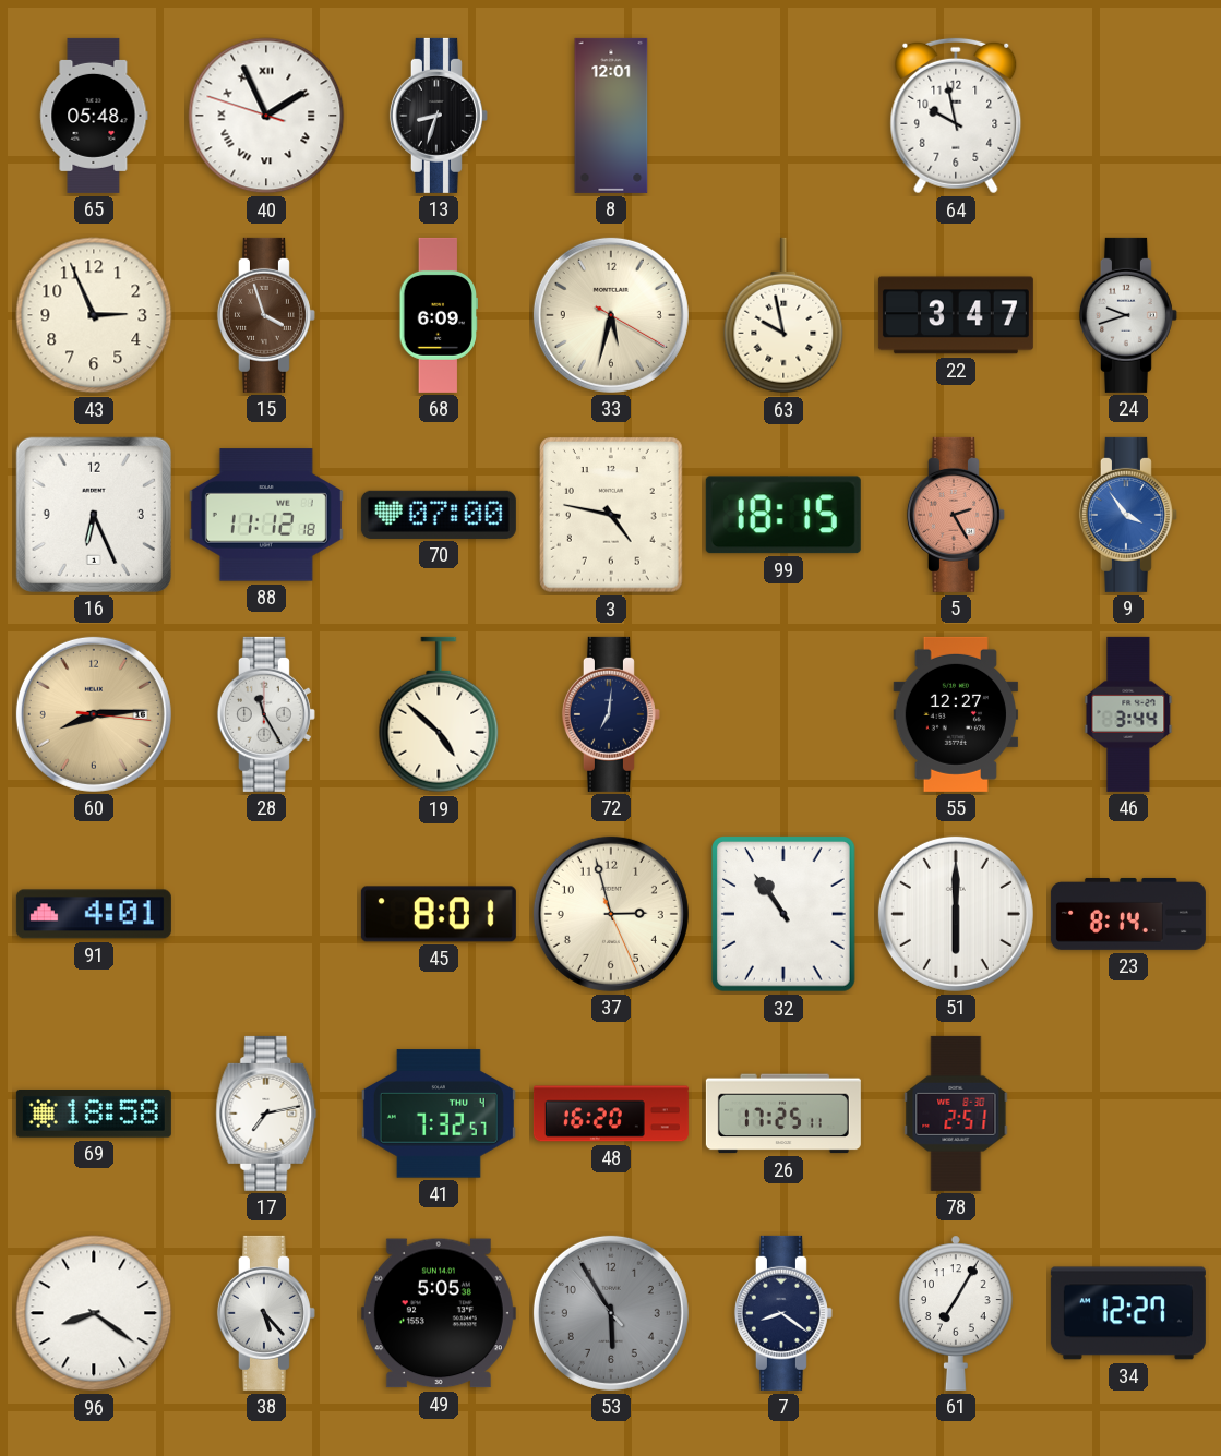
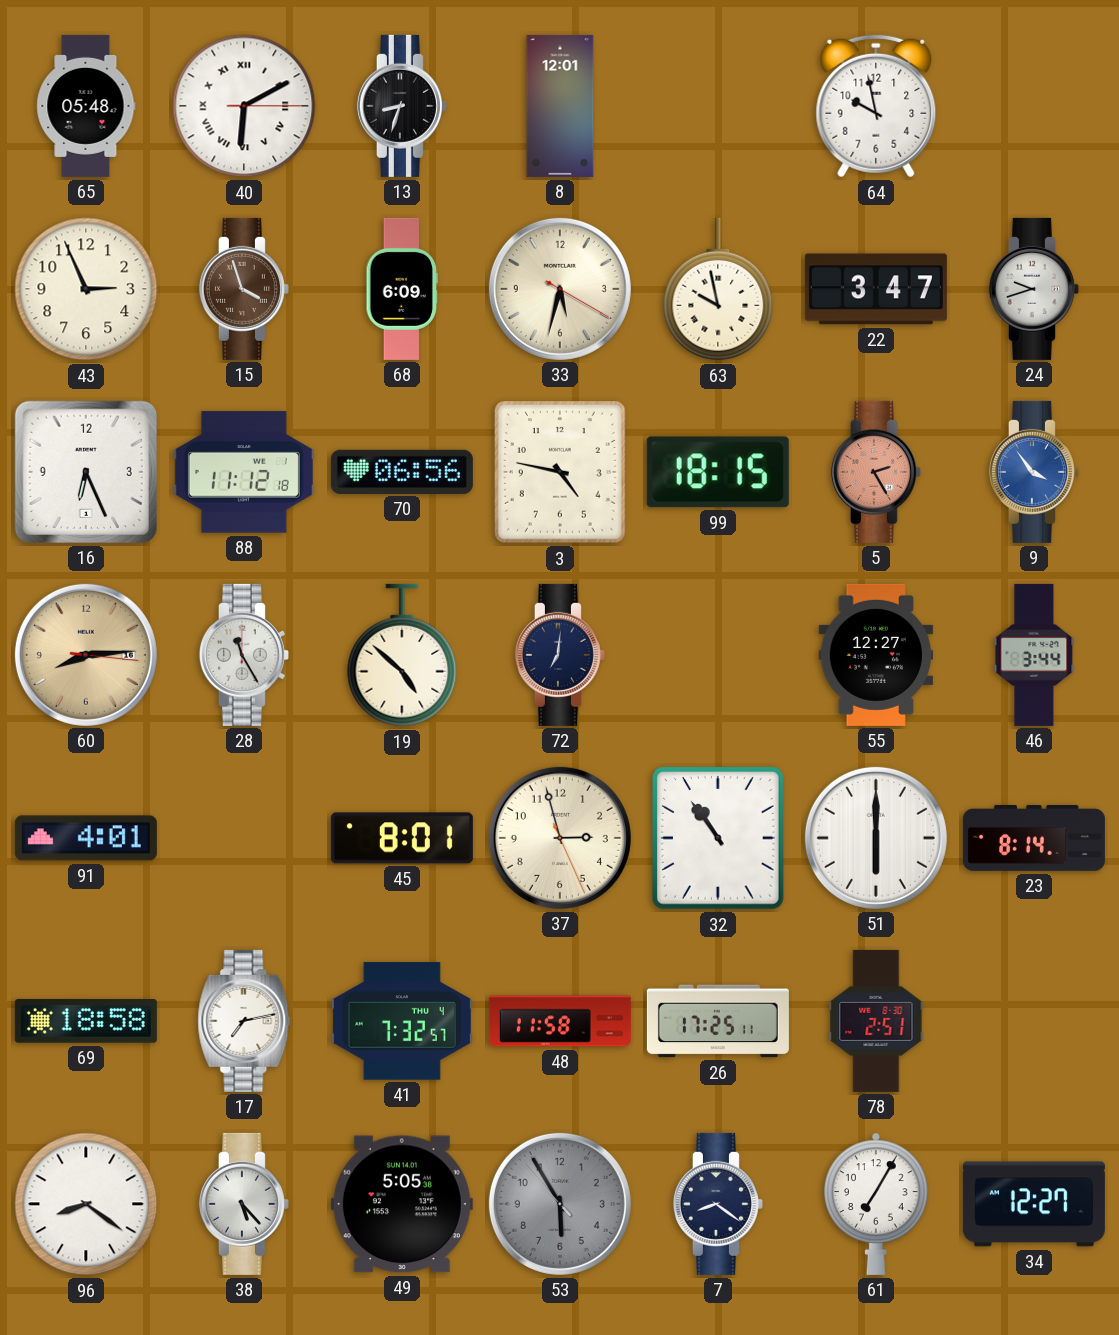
40: 1:55 -> 6:10
70: 07:00 -> 06:56
48: 16:20 -> 11:58
